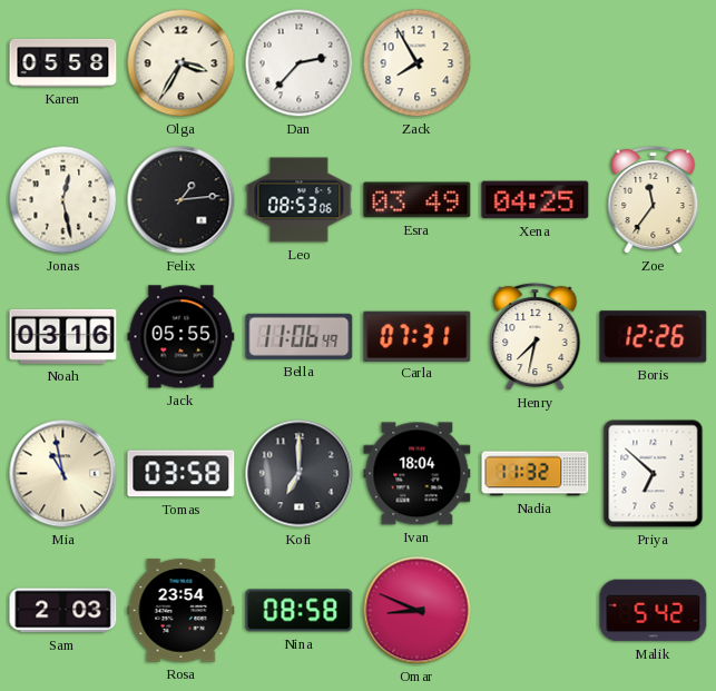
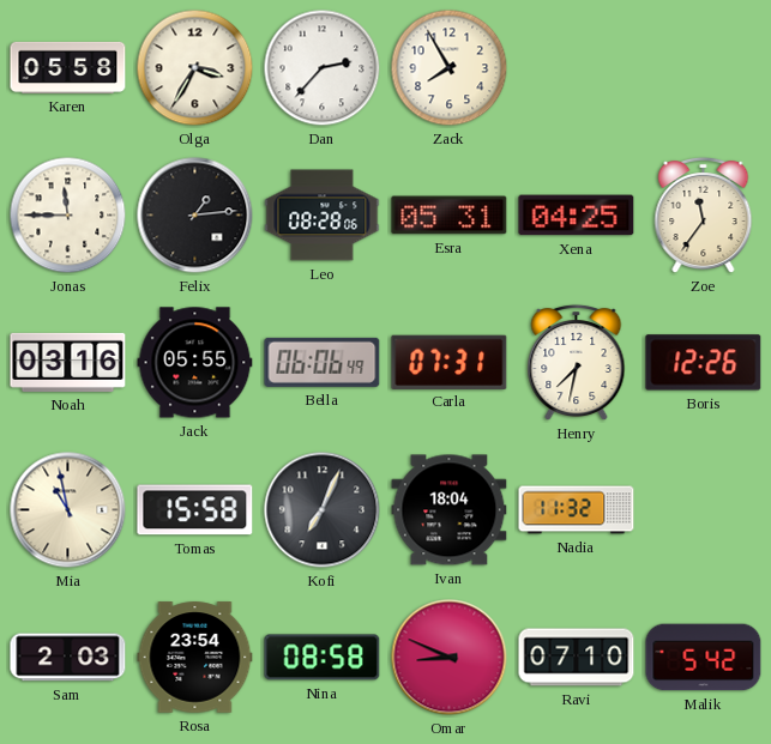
Jonas: 12:28 -> 11:45
Leo: 08:53 -> 08:28
Esra: 03:49 -> 05:31
Bella: 11:06 -> 06:06
Tomas: 03:58 -> 15:58
Kofi: 7:00 -> 7:04
Priya: 6:52 -> none
Ravi: none -> 07:10
